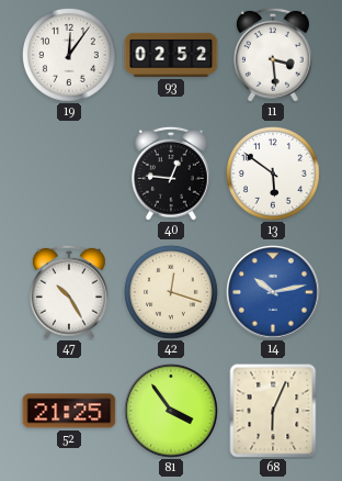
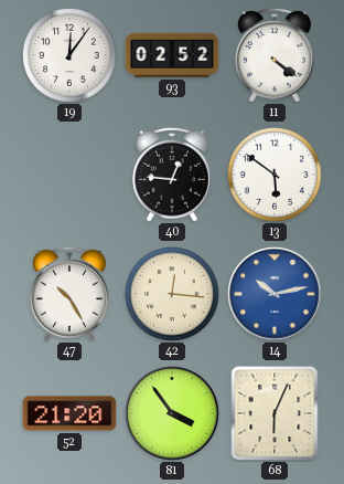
11: 3:29 -> 4:21
42: 12:18 -> 12:16
52: 21:25 -> 21:20
